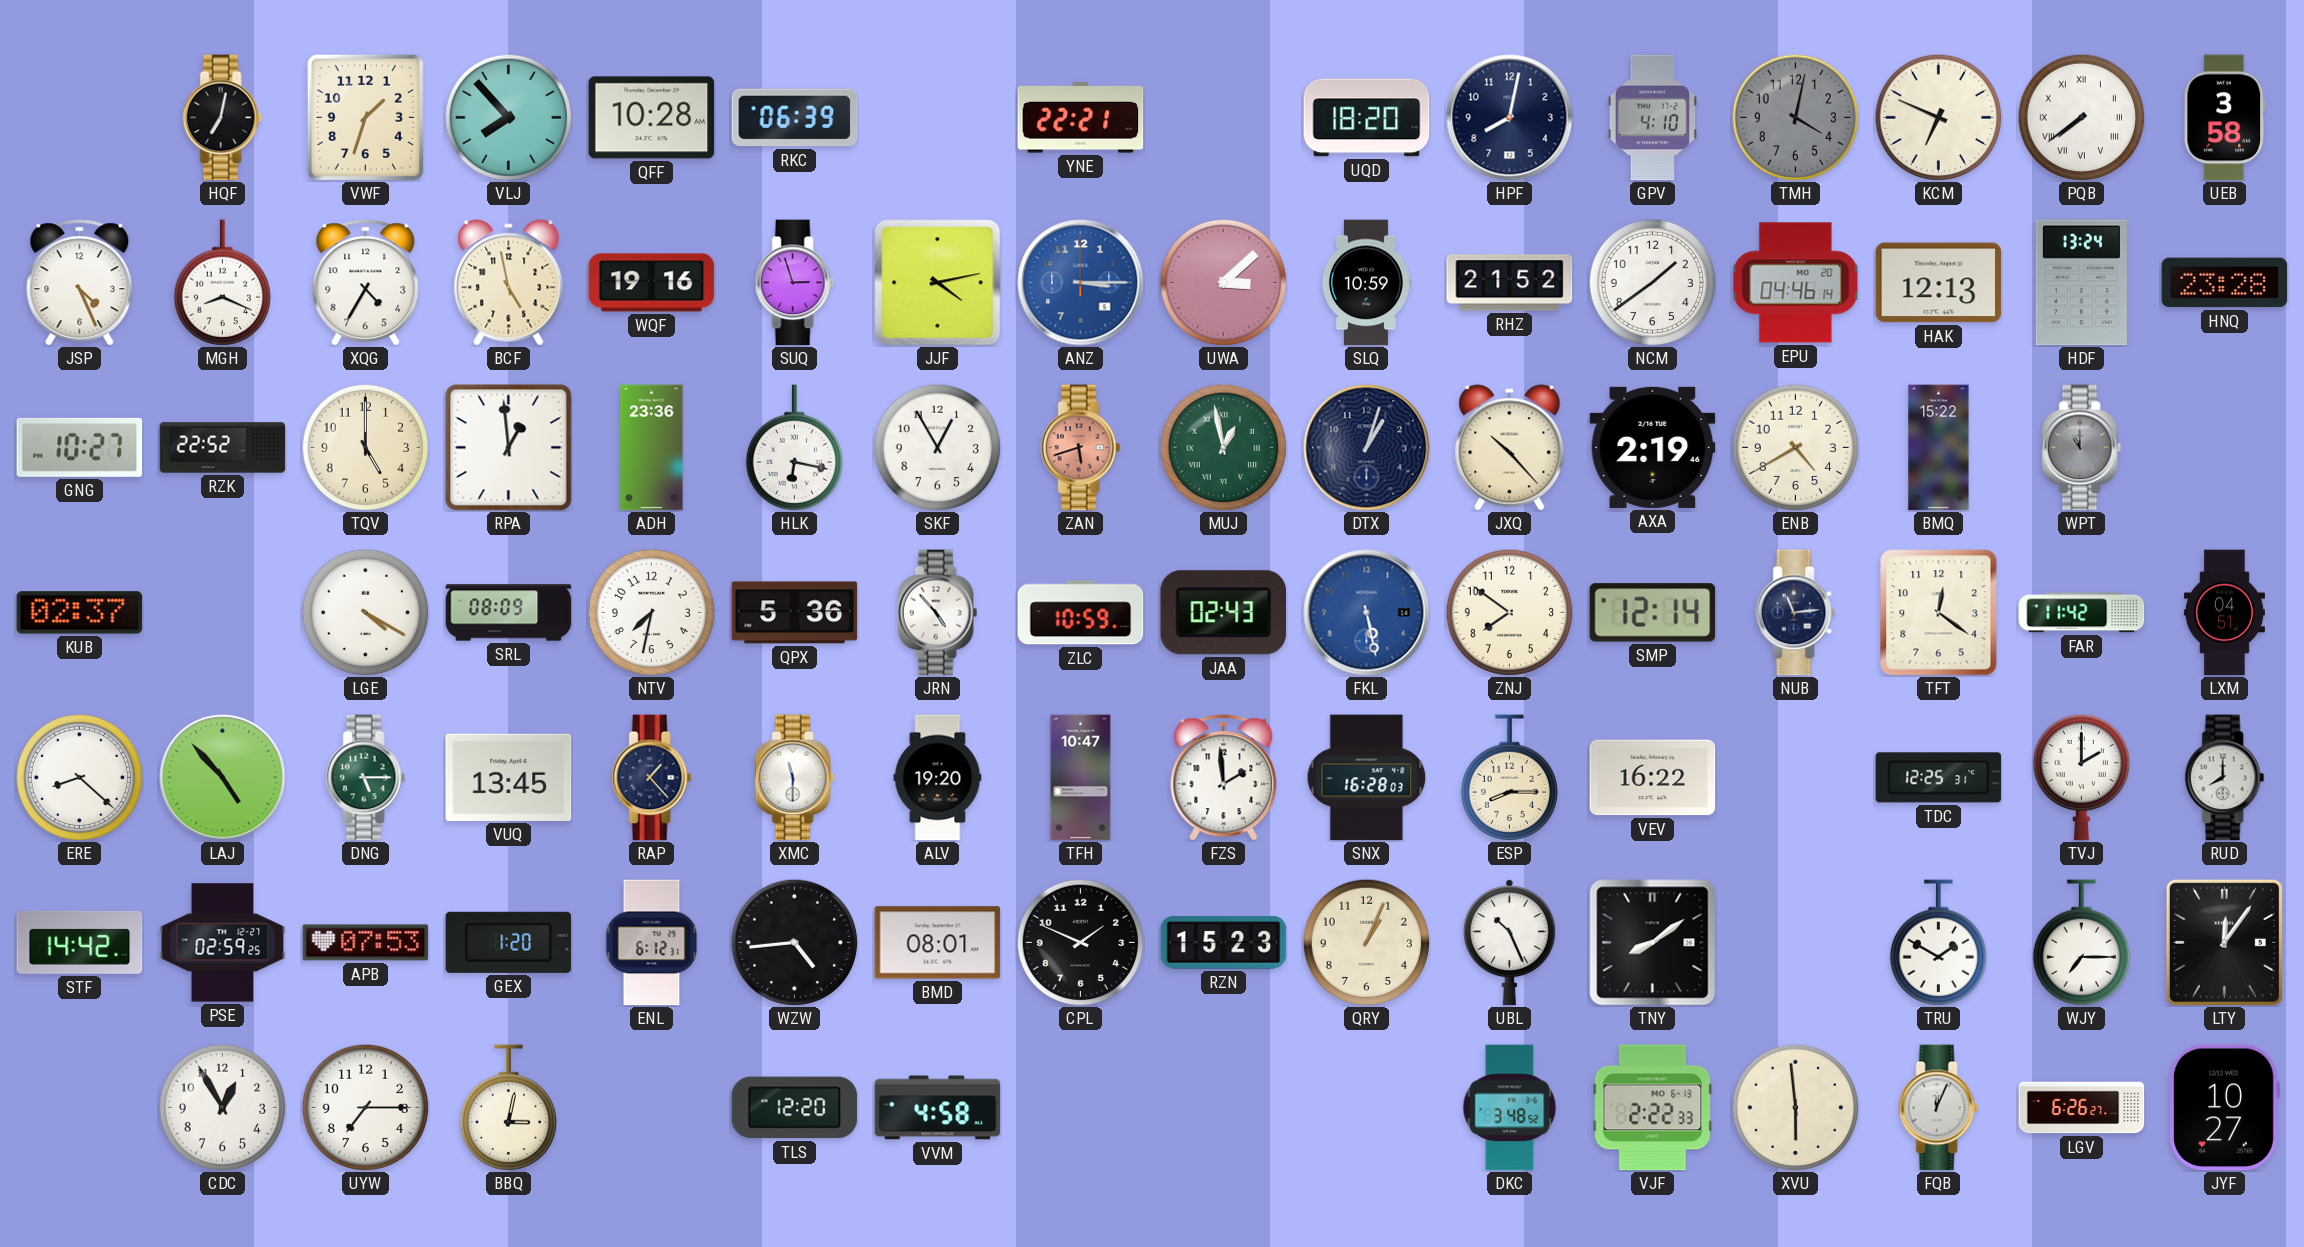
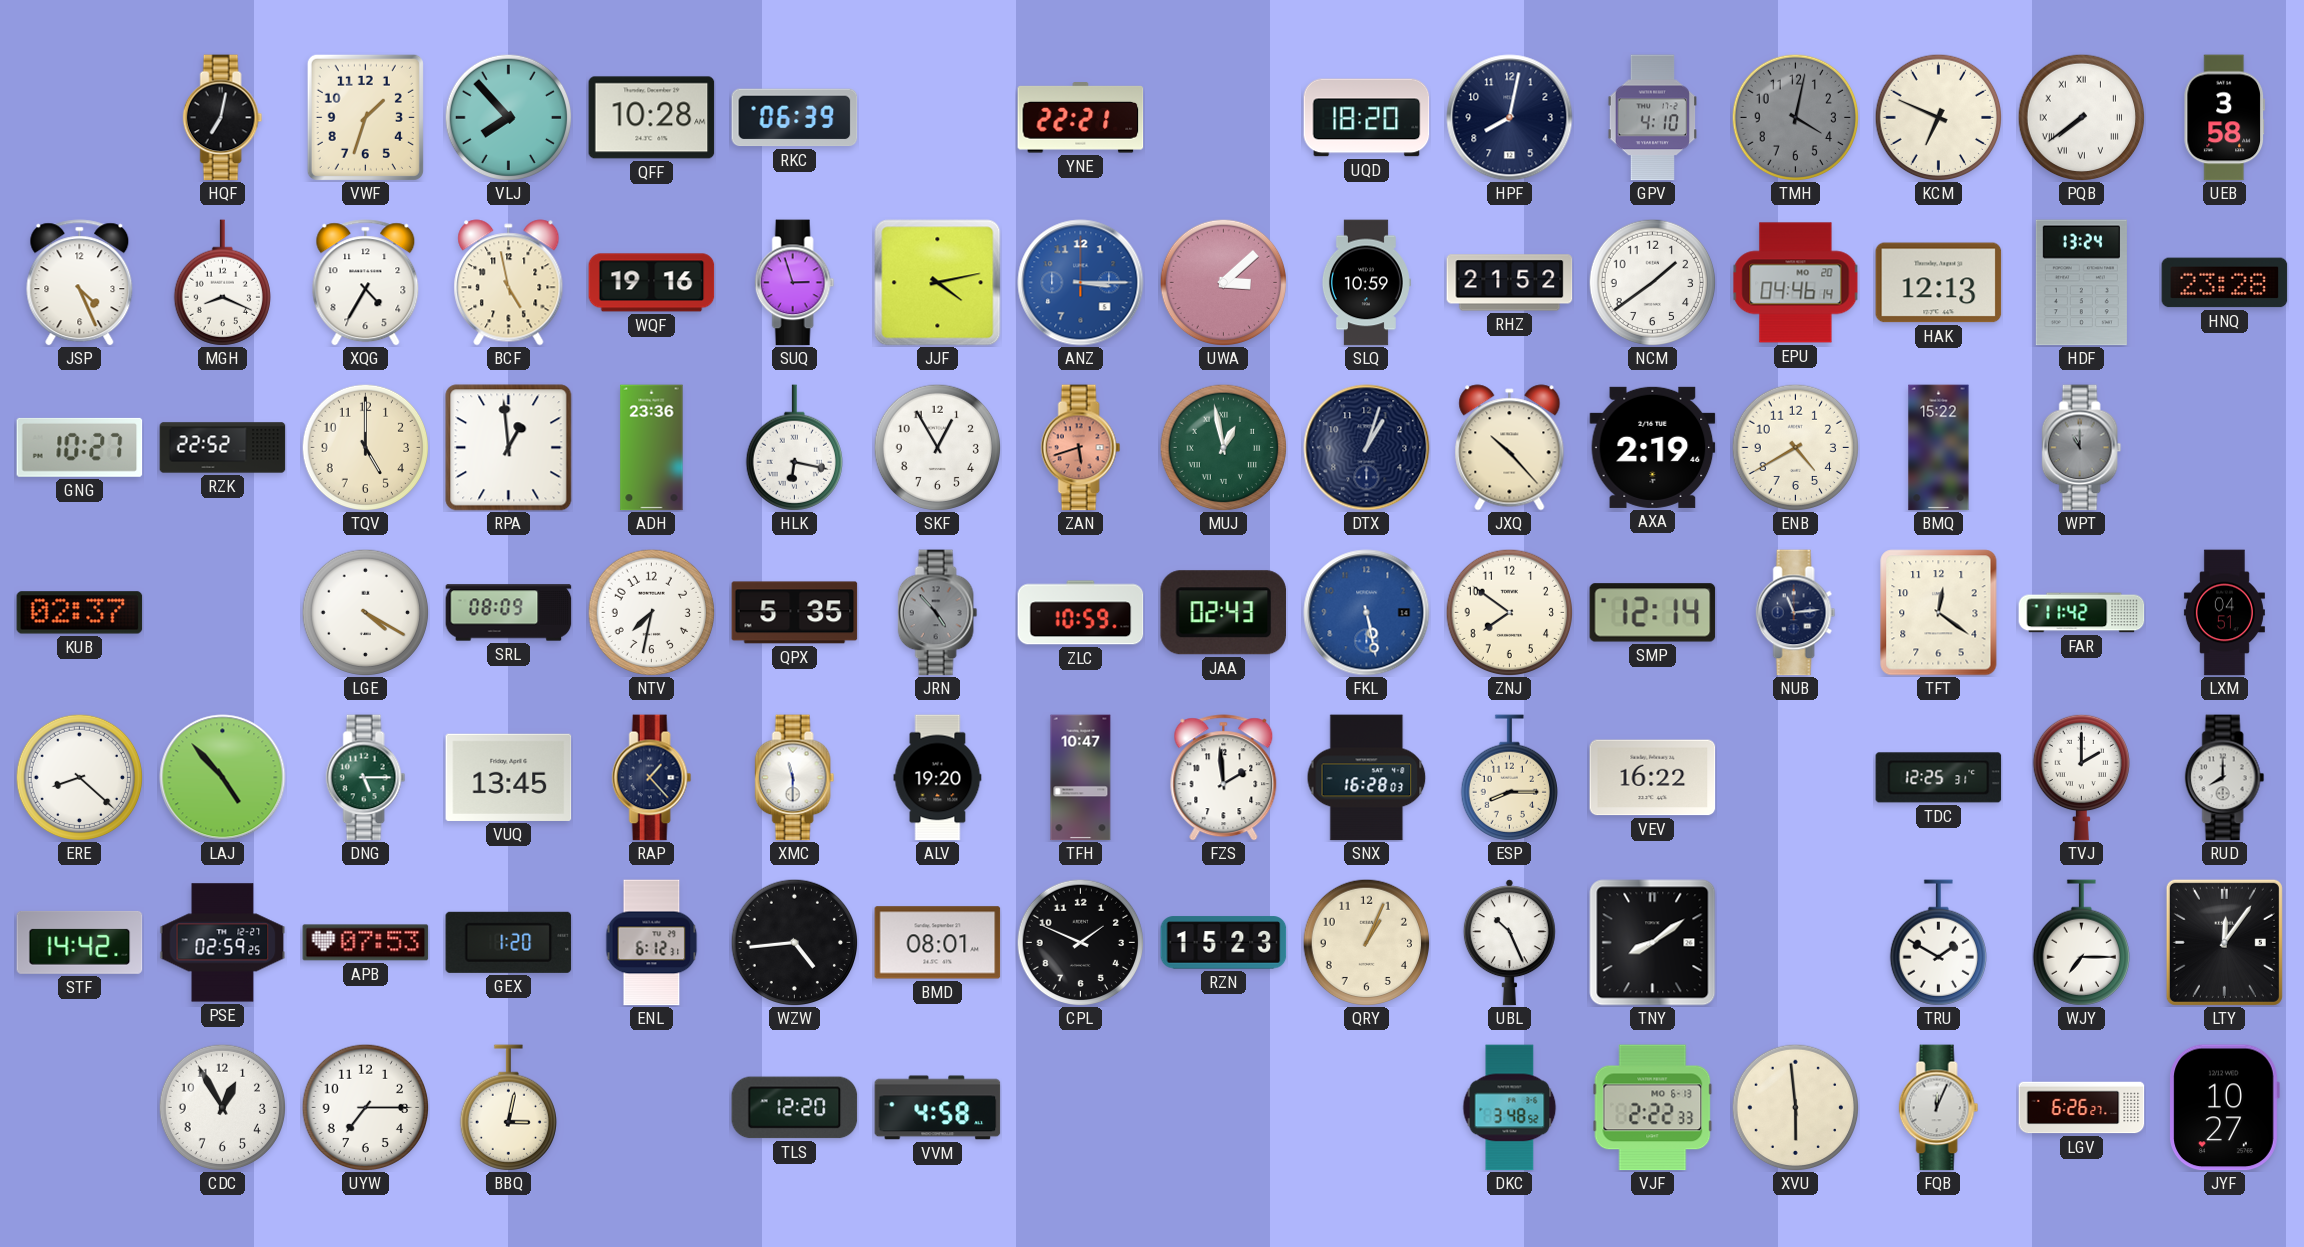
QPX: 5:36 -> 5:35
JRN dial: white -> grey
